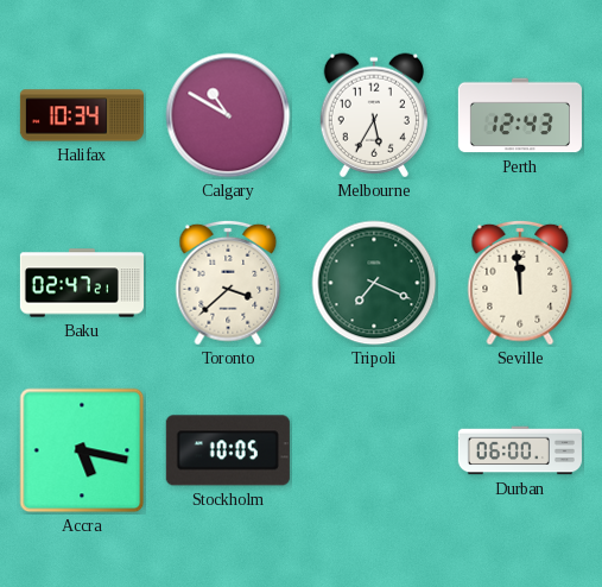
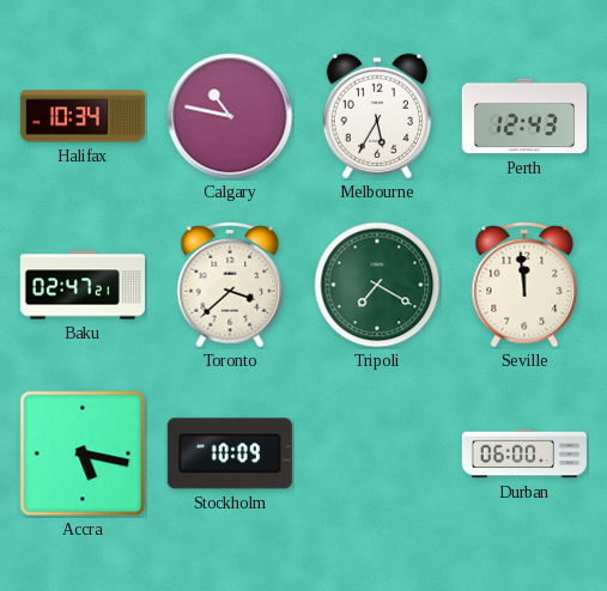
Calgary: 10:50 -> 10:47
Tripoli: 7:19 -> 7:20
Stockholm: 10:05 -> 10:09
